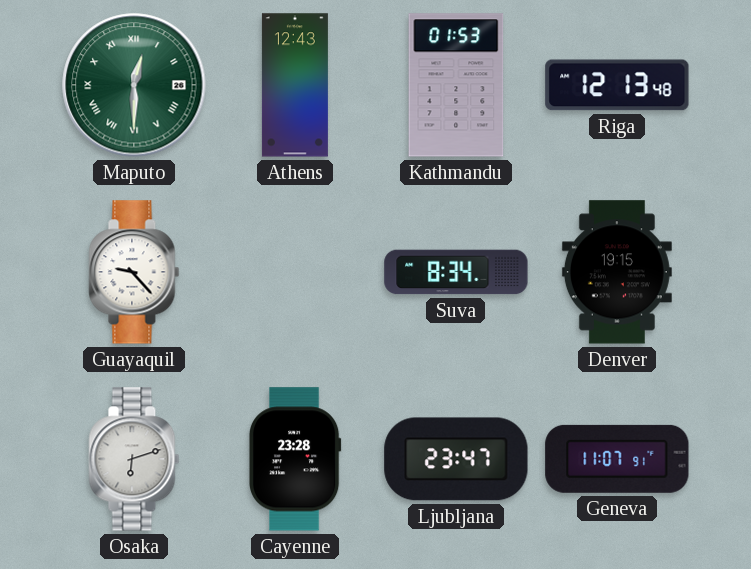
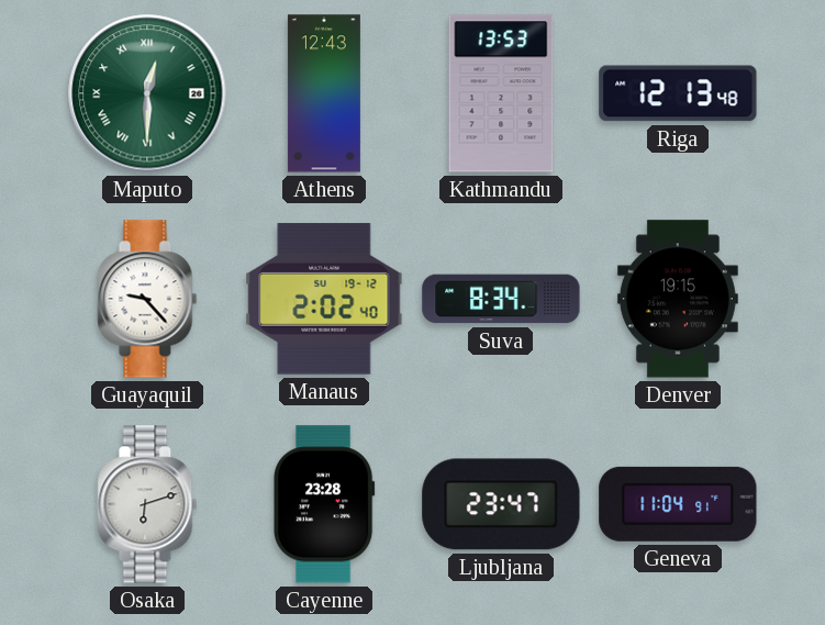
Kathmandu: 01:53 -> 13:53
Manaus: none -> 2:02
Geneva: 11:07 -> 11:04
